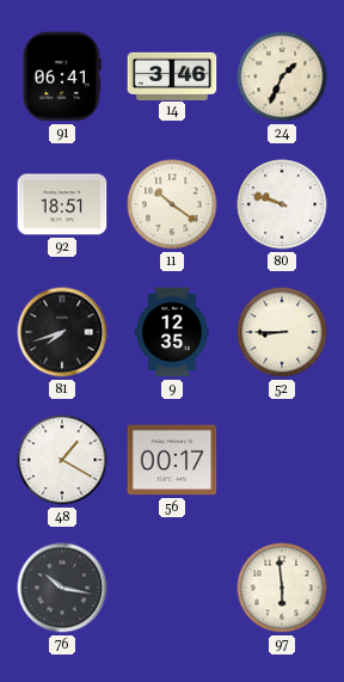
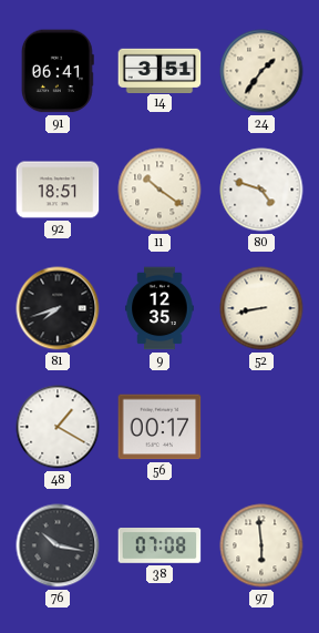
14: 3:46 -> 3:51
24: 1:34 -> 1:36
80: 9:48 -> 4:48
52: 8:45 -> 8:43
38: none -> 07:08
